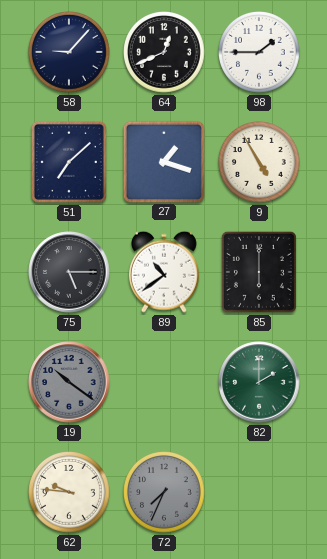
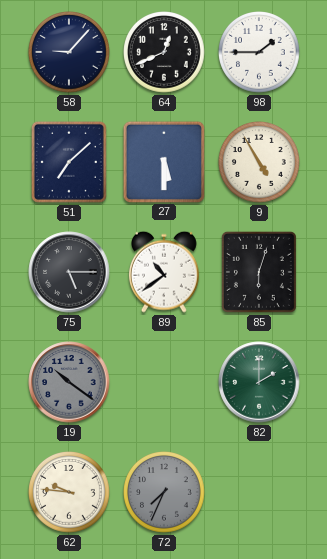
27: 1:18 -> 5:30
85: 6:00 -> 6:03
